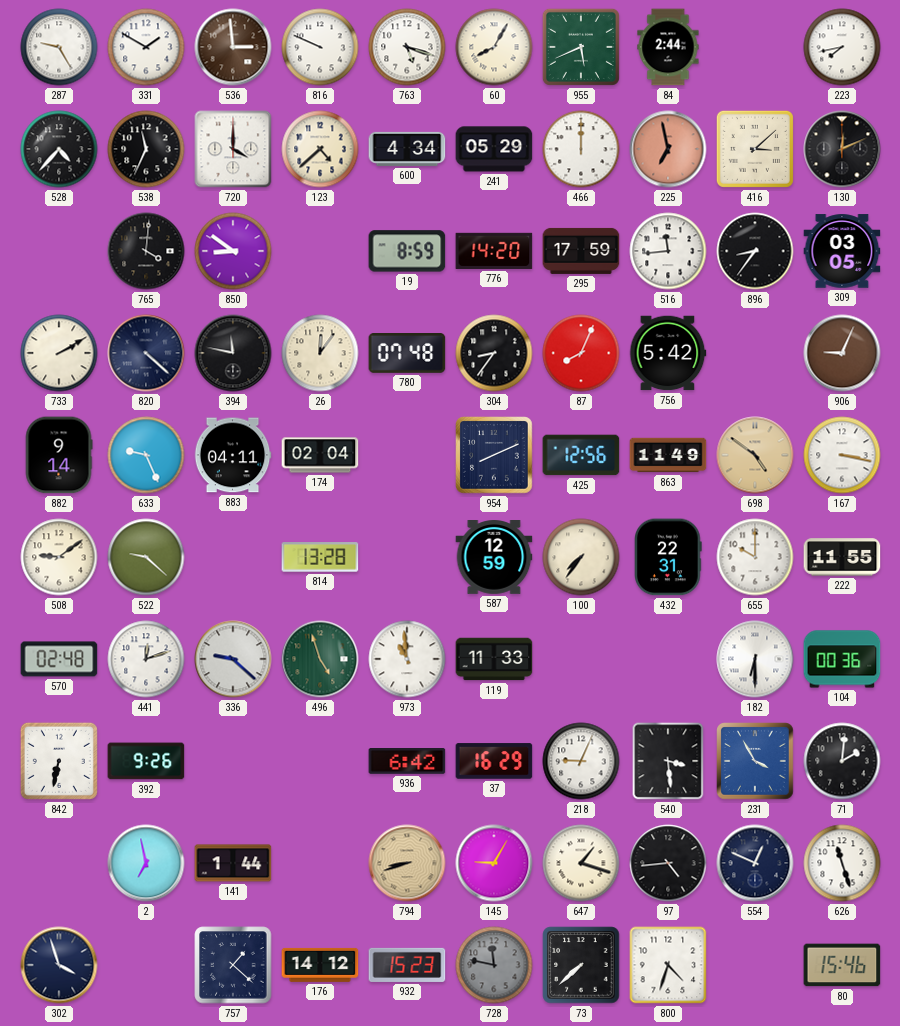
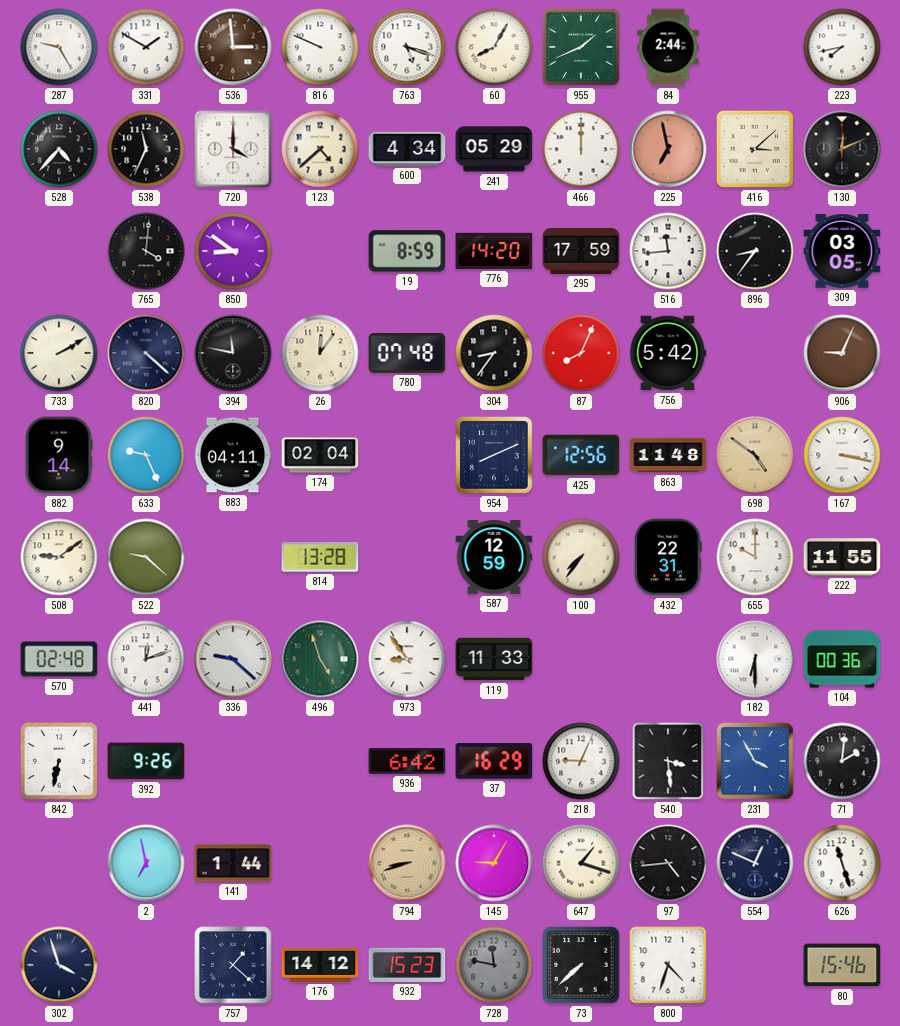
955: 5:41 -> 1:41
863: 11:49 -> 11:48
973: 10:59 -> 8:54
